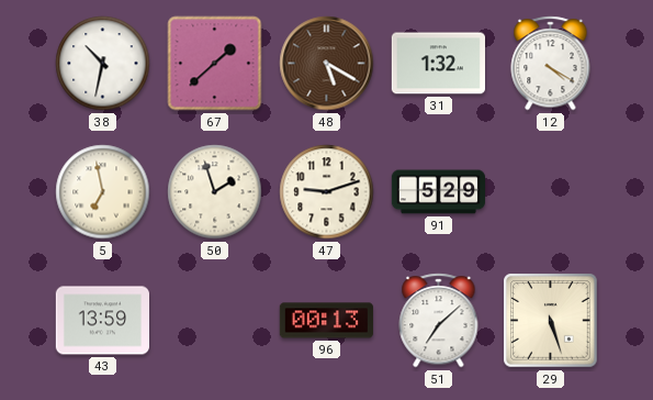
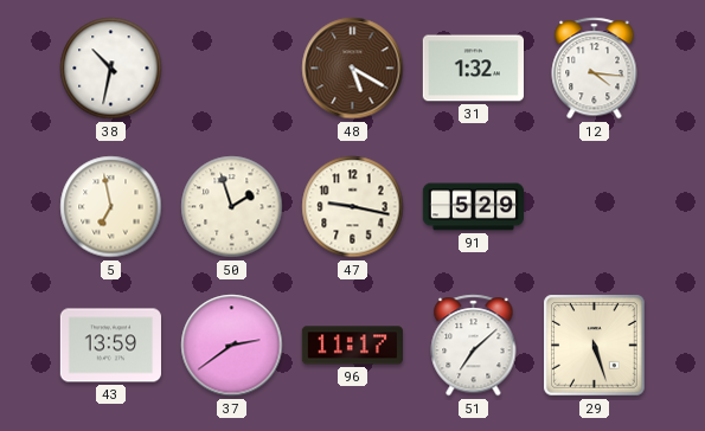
67: 1:38 -> none
12: 4:20 -> 4:16
47: 9:12 -> 9:17
37: none -> 2:39
96: 00:13 -> 11:17
